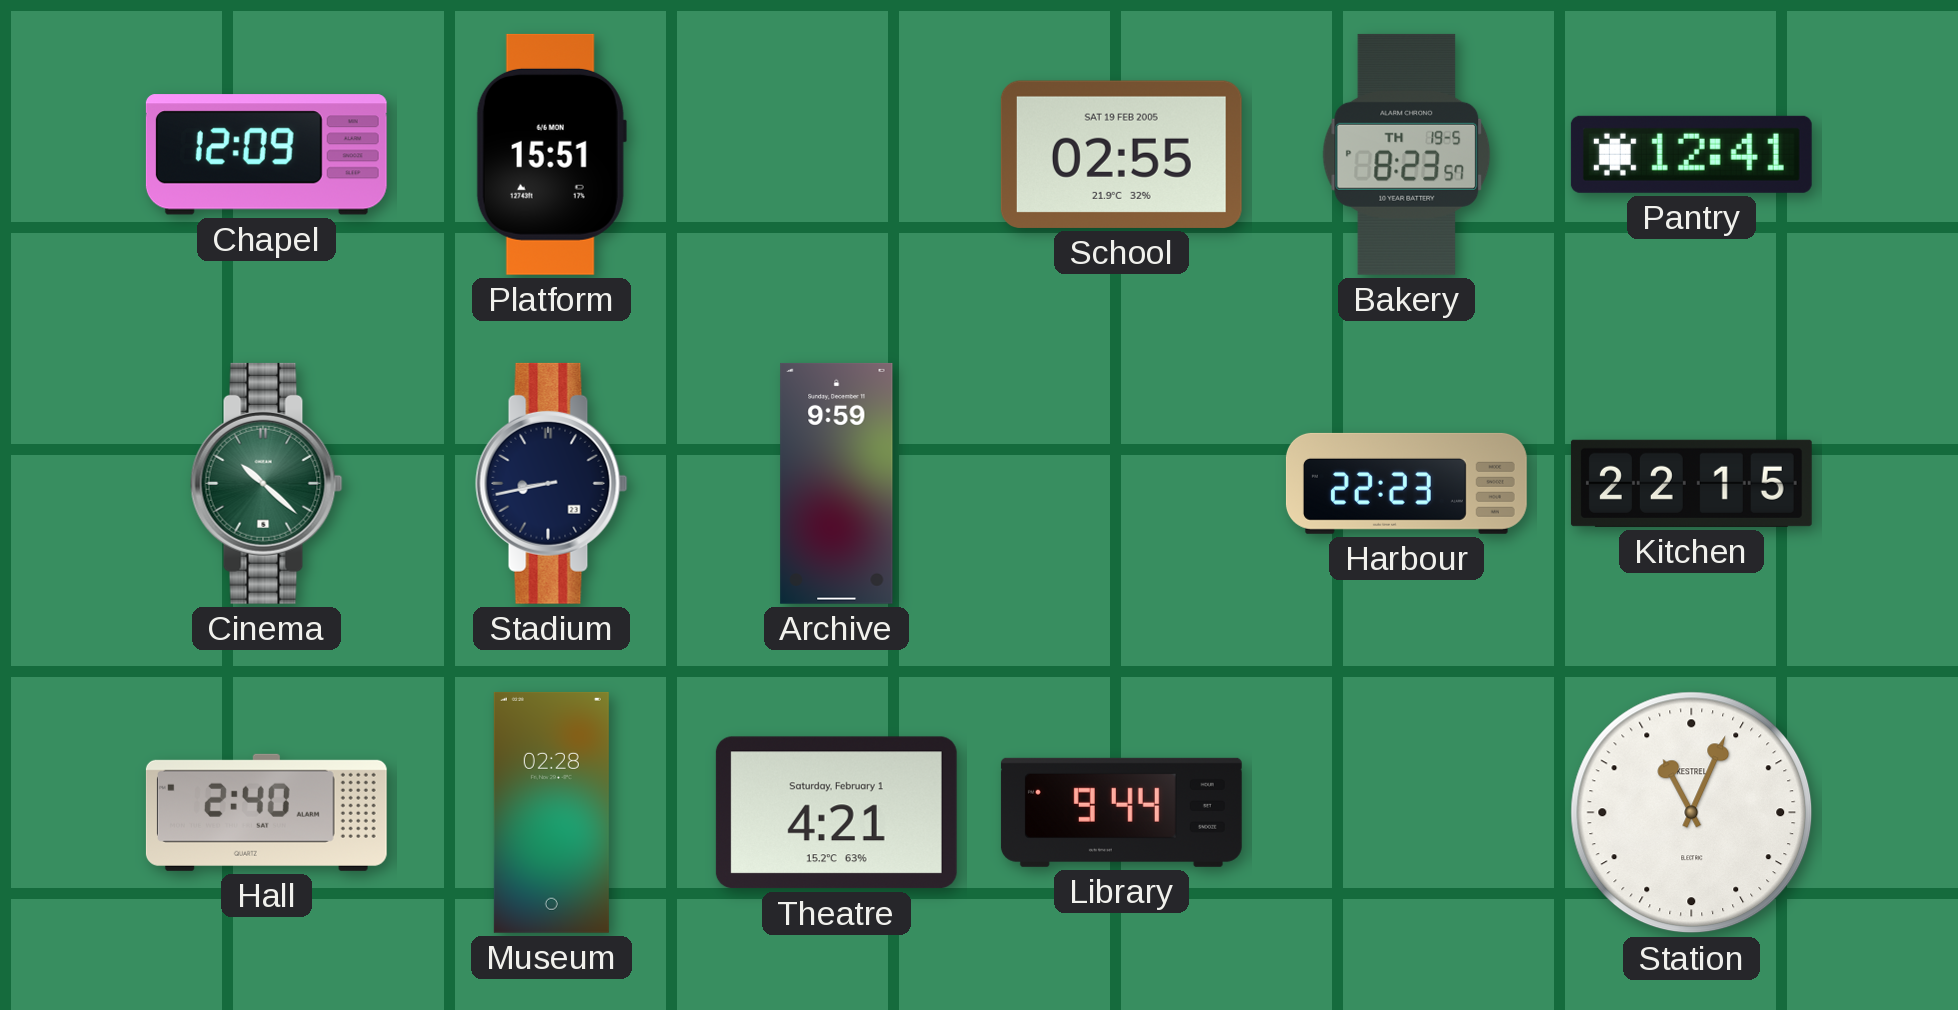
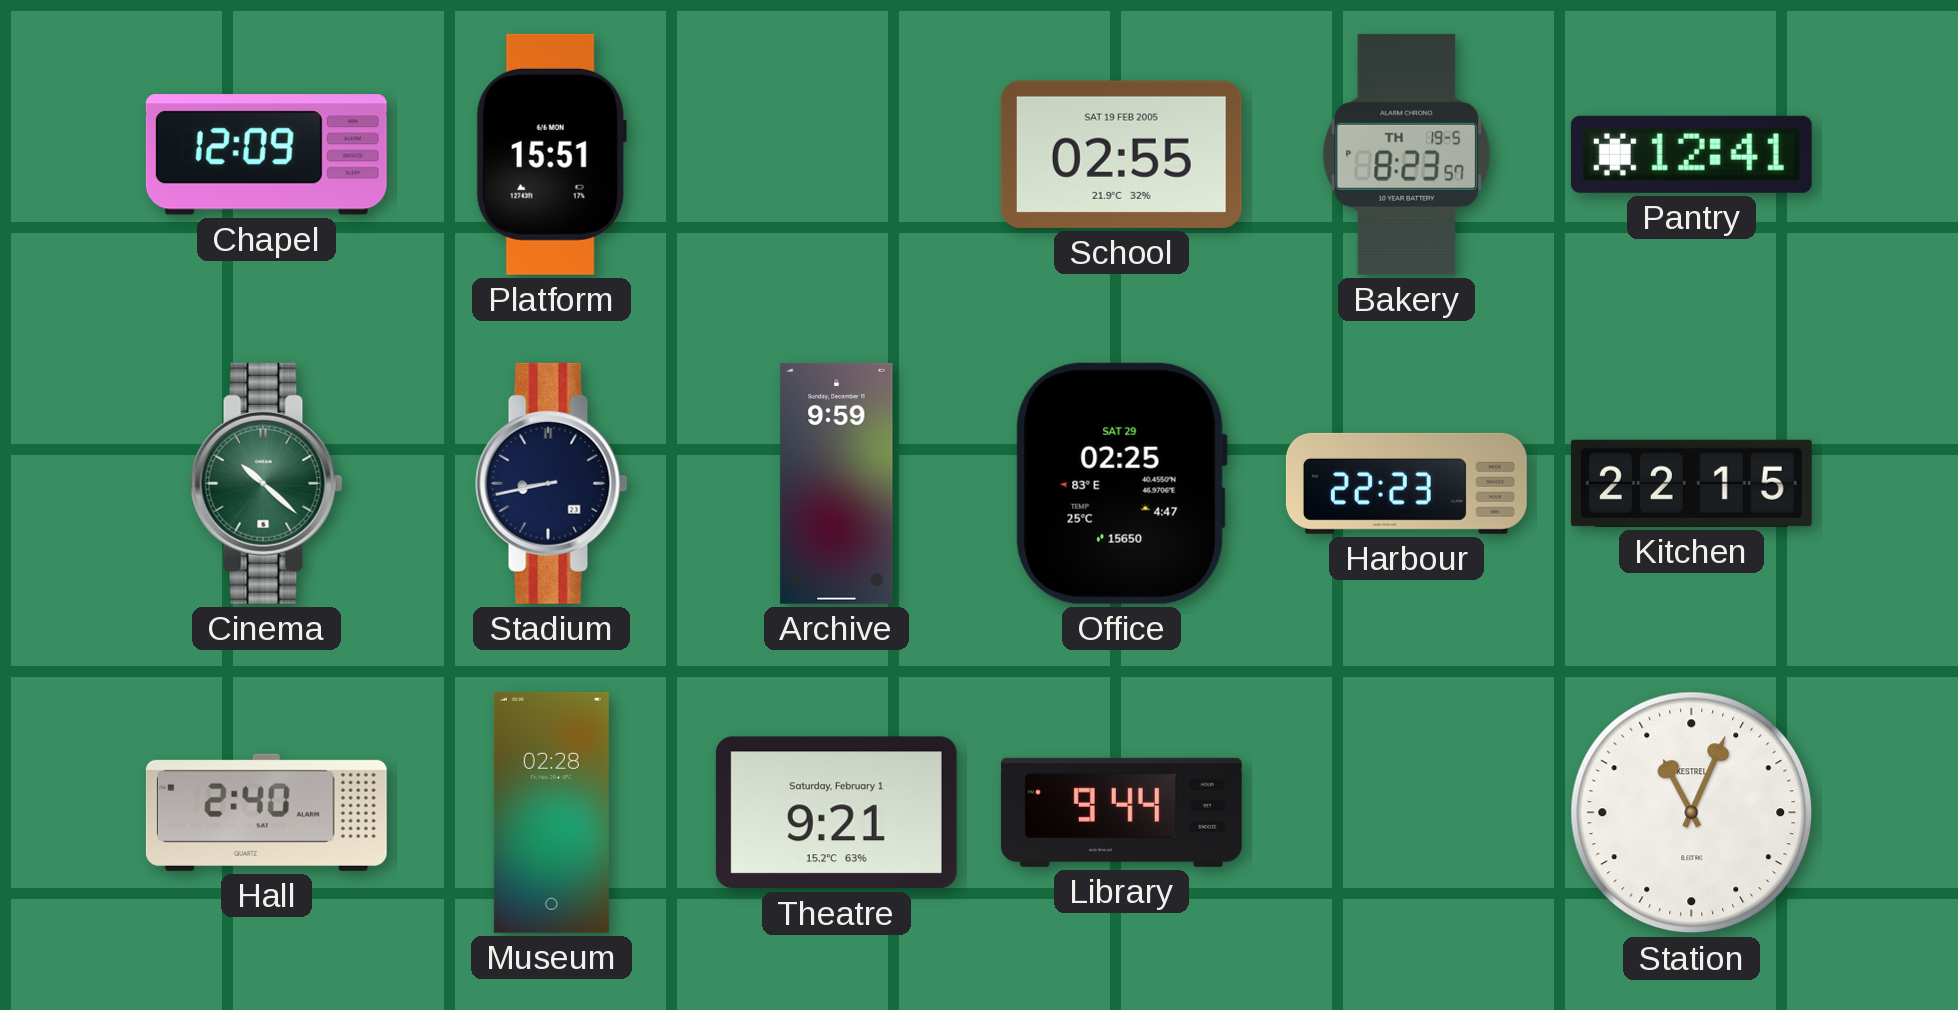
Office: none -> 02:25
Theatre: 4:21 -> 9:21
